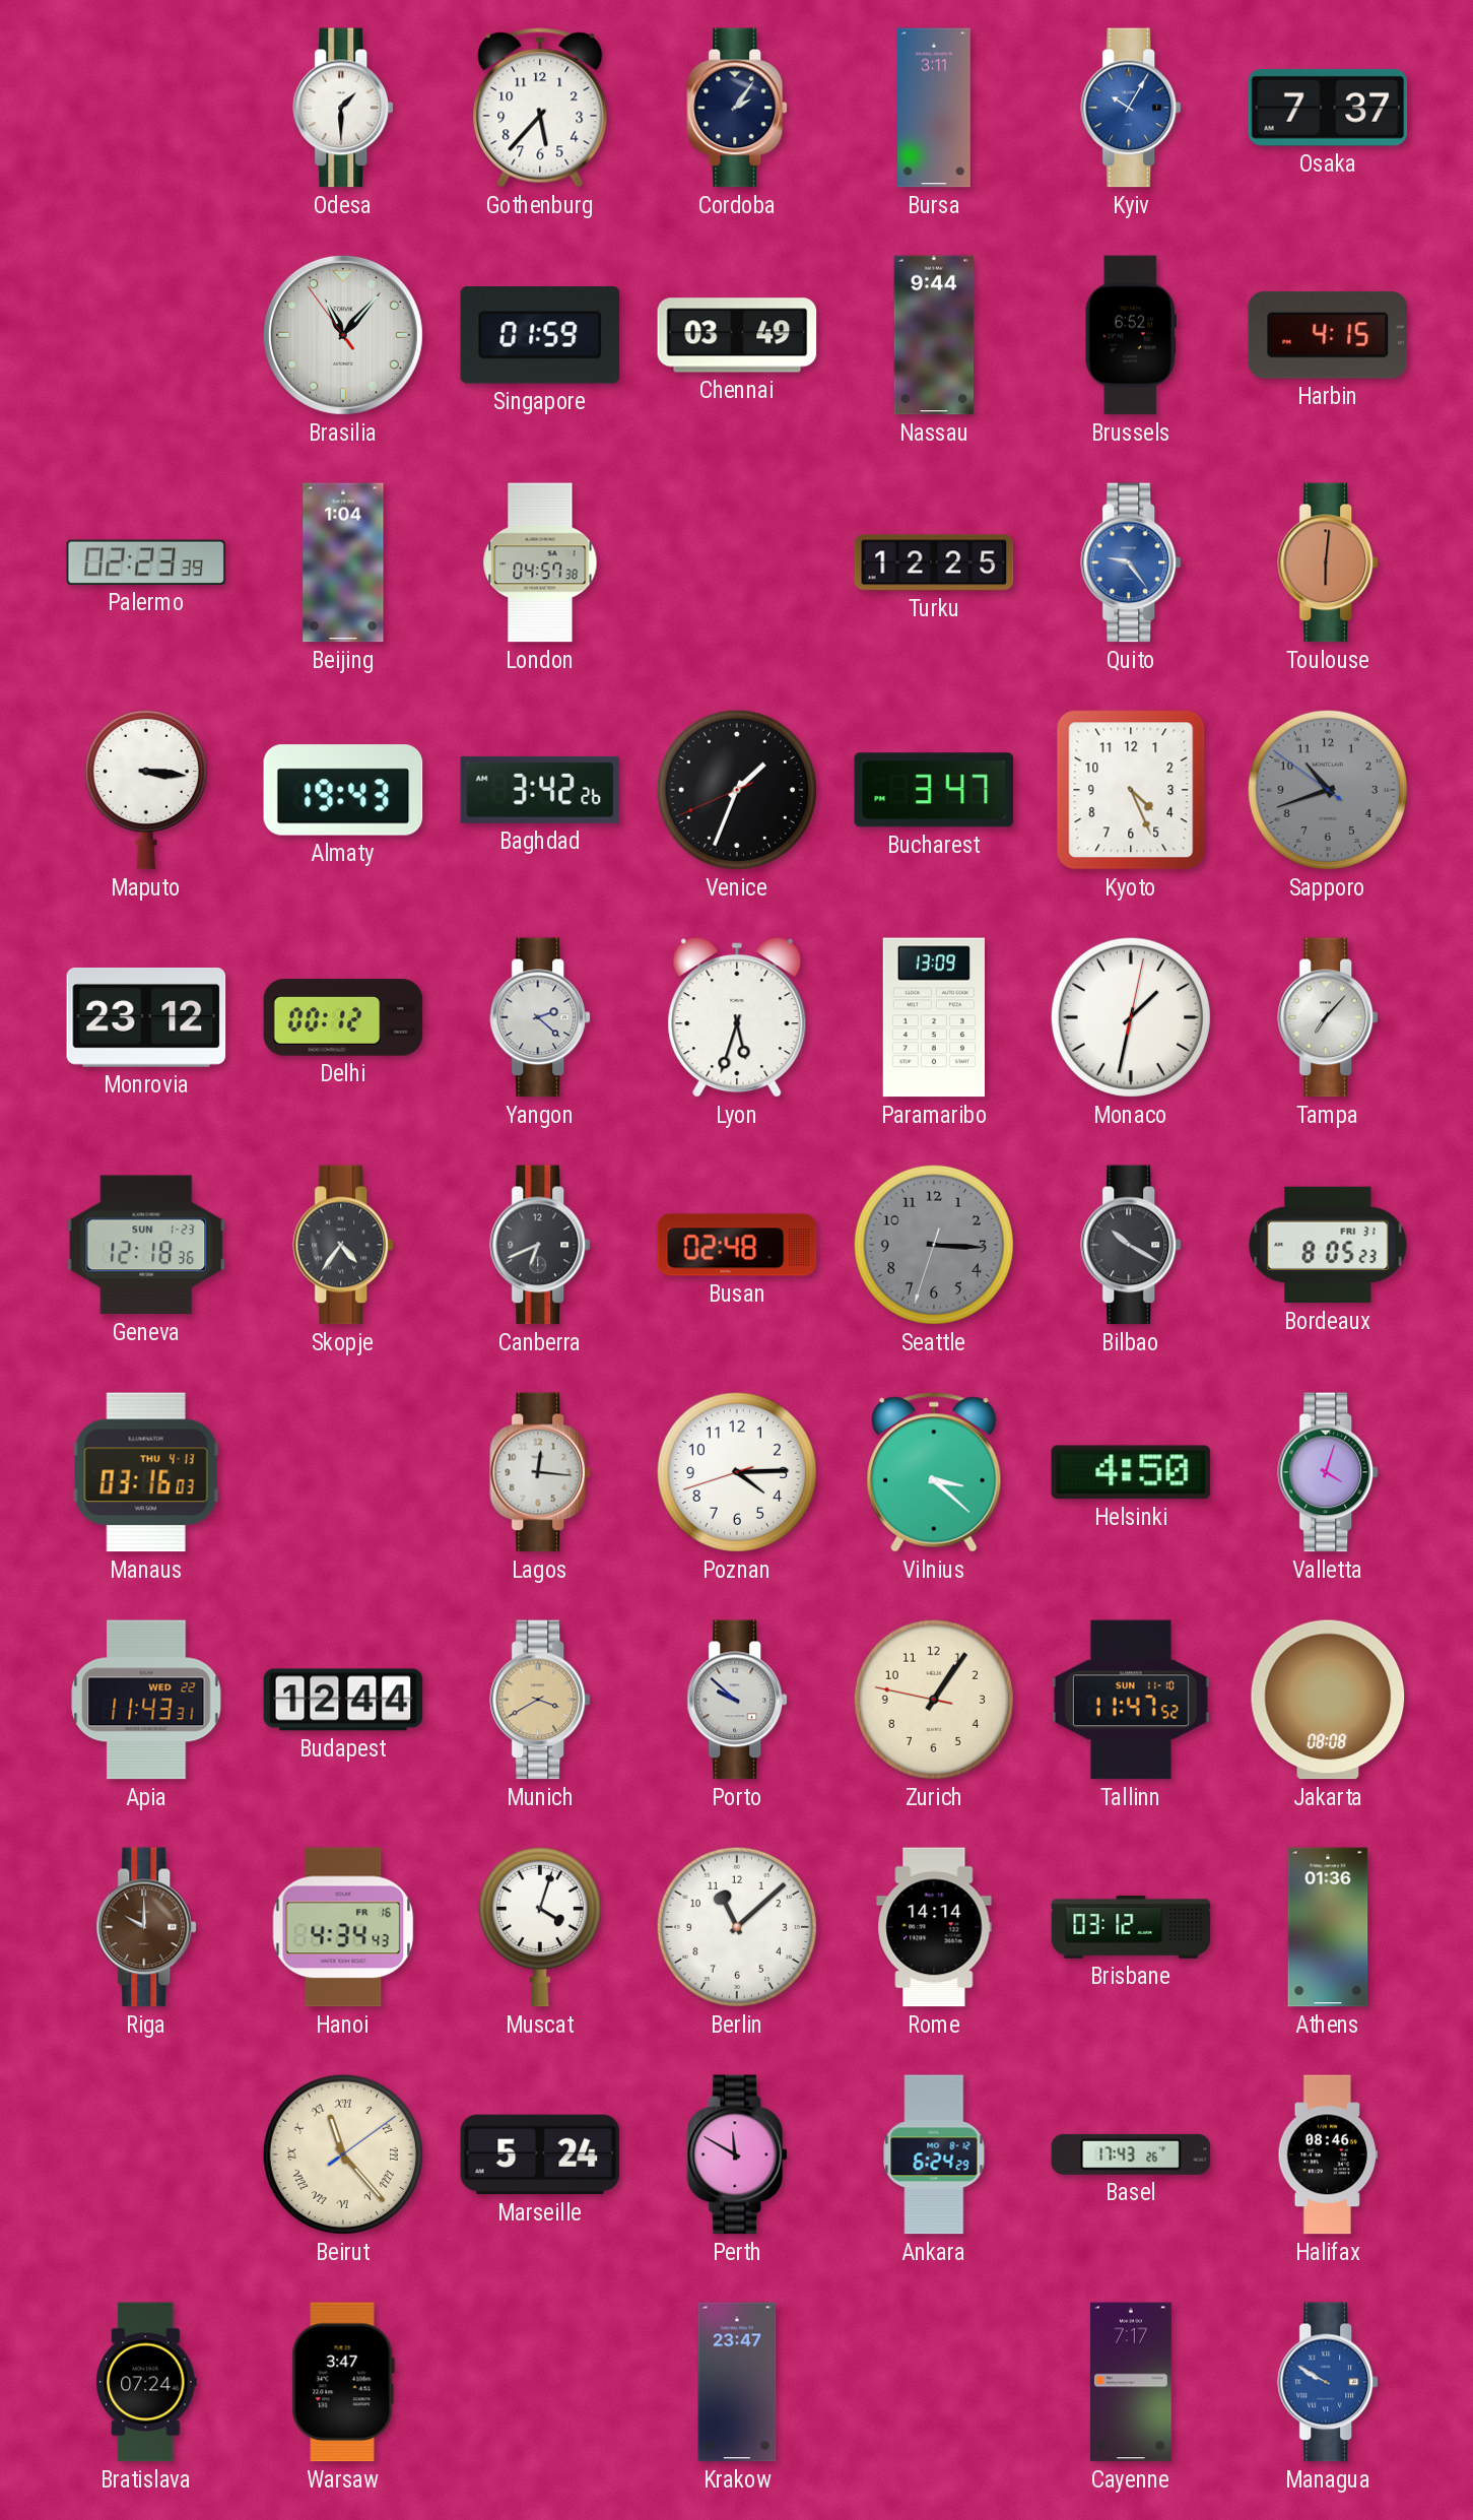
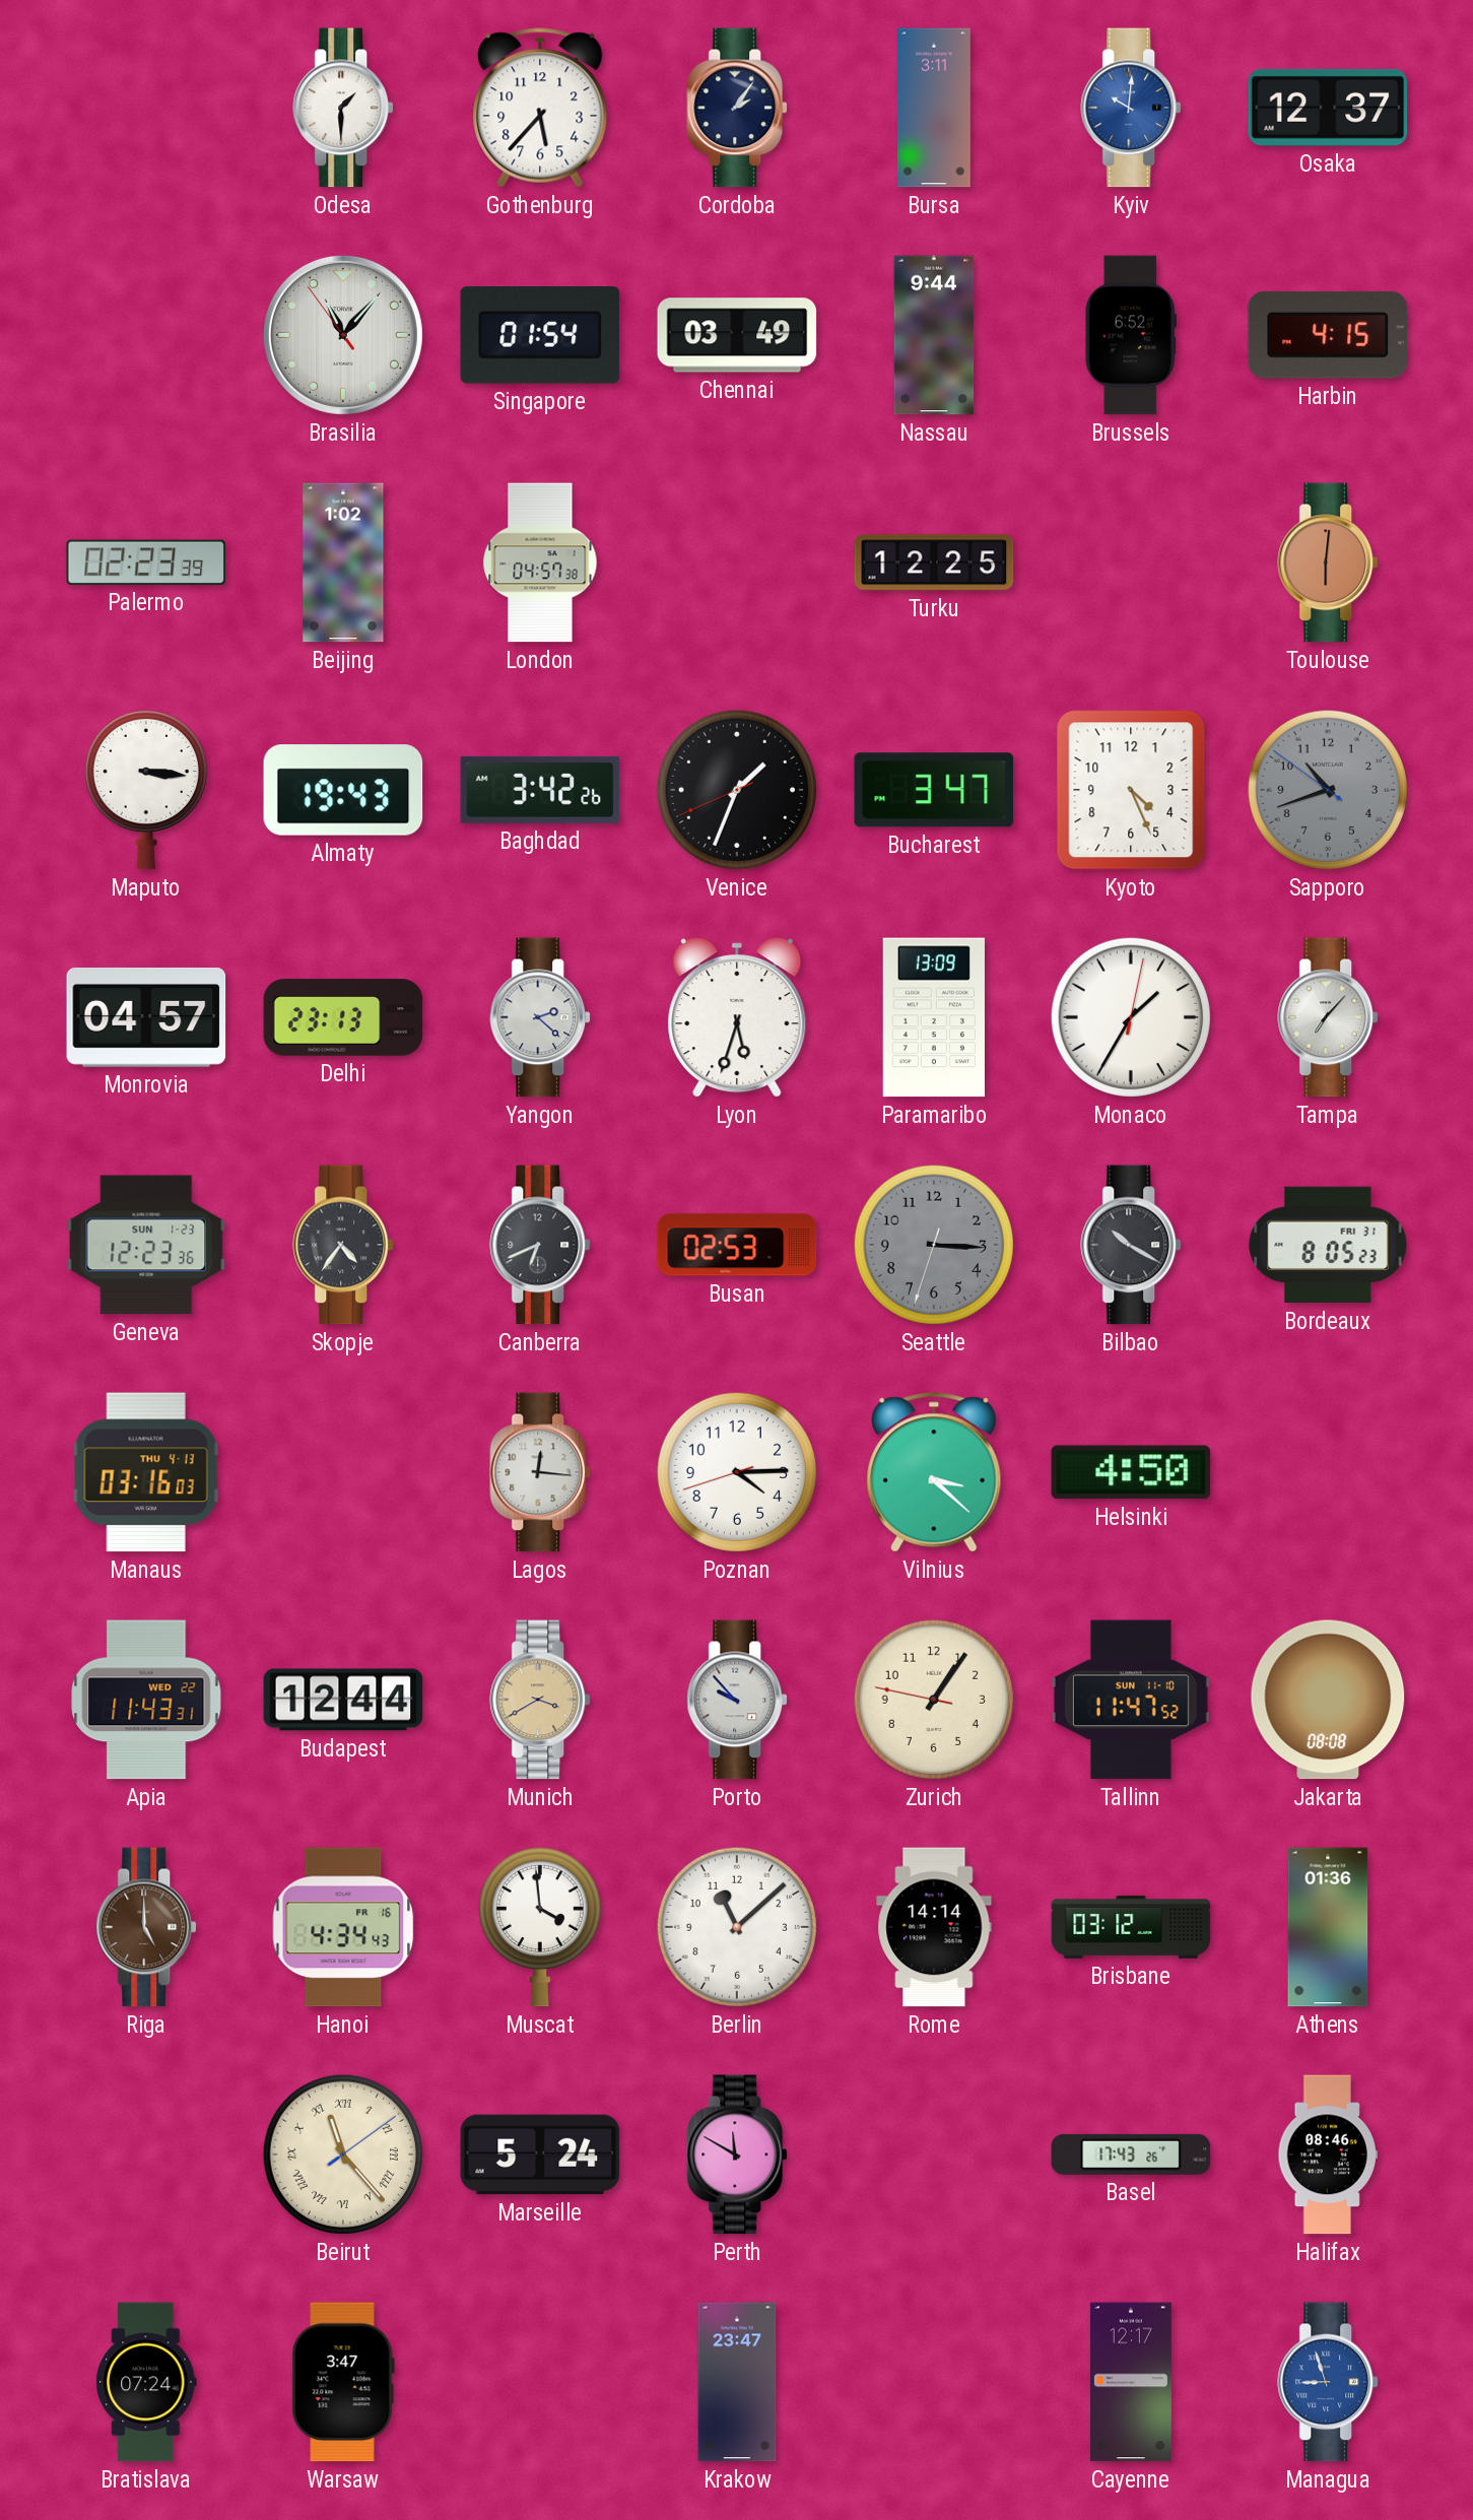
Kyiv: 10:05 -> 10:01
Osaka: 7:37 -> 12:37
Singapore: 01:59 -> 01:54
Beijing: 1:04 -> 1:02
Quito: 9:24 -> none
Monrovia: 23:12 -> 04:57
Delhi: 00:12 -> 23:13
Monaco: 1:32 -> 1:35
Geneva: 12:18 -> 12:23
Busan: 02:48 -> 02:53
Valletta: 4:03 -> none
Porto: 9:52 -> 9:53
Riga: 10:00 -> 5:00
Muscat: 4:03 -> 3:59
Ankara: 6:24 -> none
Cayenne: 7:17 -> 12:17
Managua: 9:50 -> 8:57
